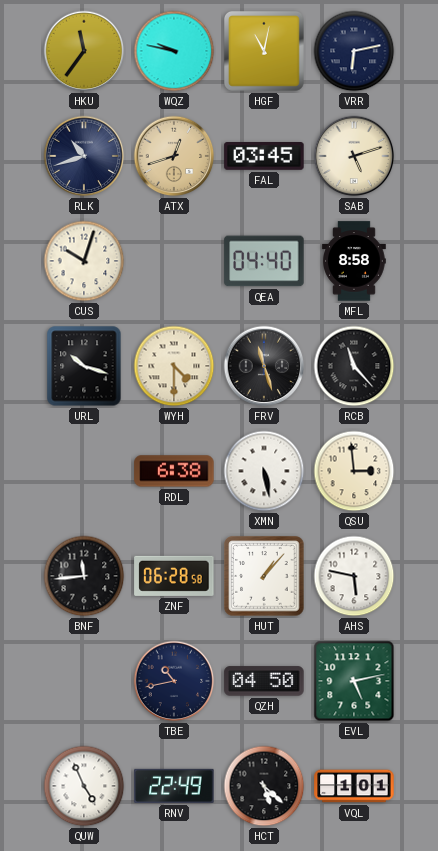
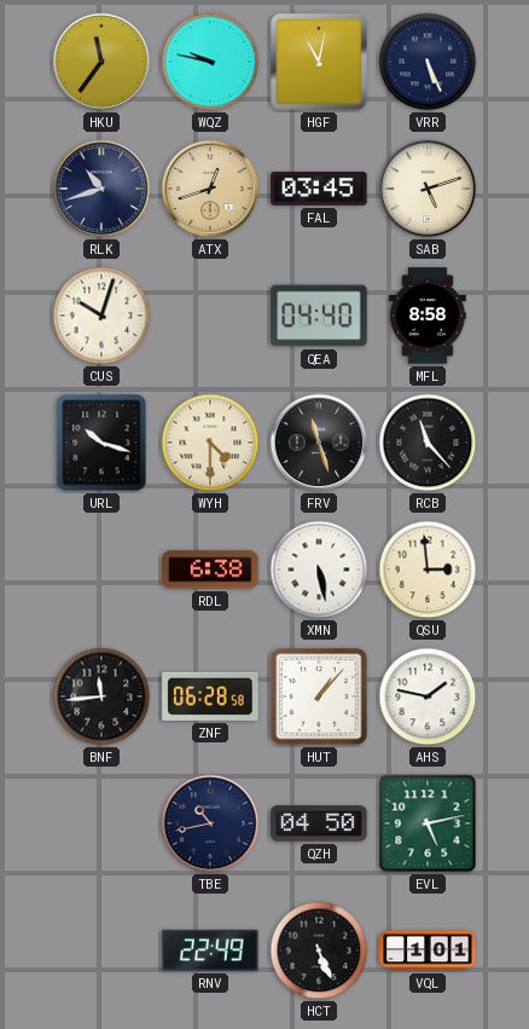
VRR: 6:13 -> 5:26
AHS: 5:47 -> 1:47
QUW: 4:56 -> none
HCT: 5:22 -> 5:26
